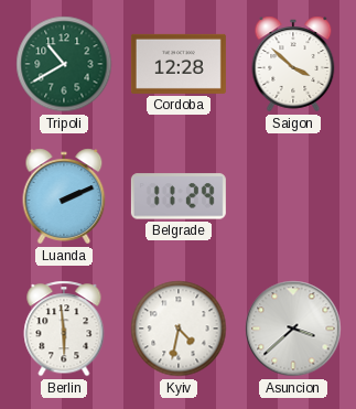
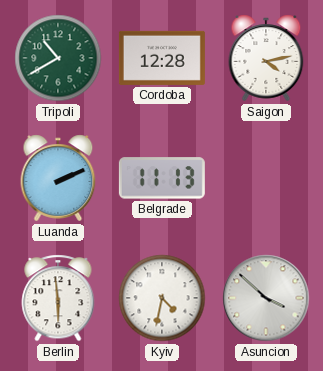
Saigon: 3:52 -> 4:13
Belgrade: 11:29 -> 11:13
Asuncion: 3:38 -> 3:52
